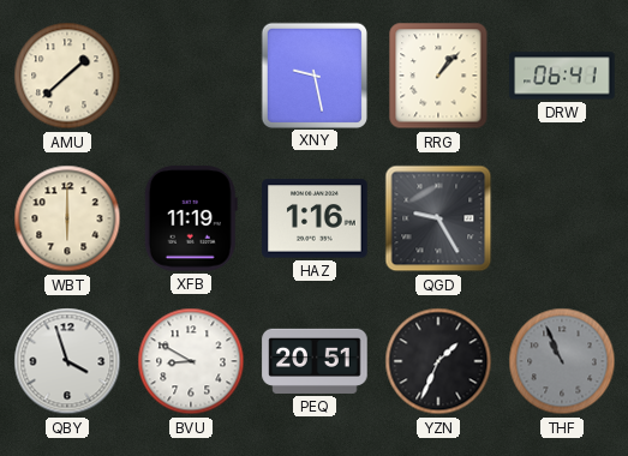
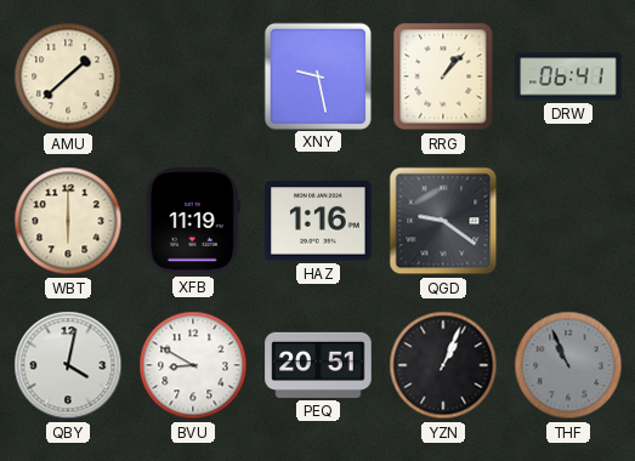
QGD: 9:25 -> 9:21
QBY: 3:57 -> 4:02
YZN: 1:34 -> 1:04
